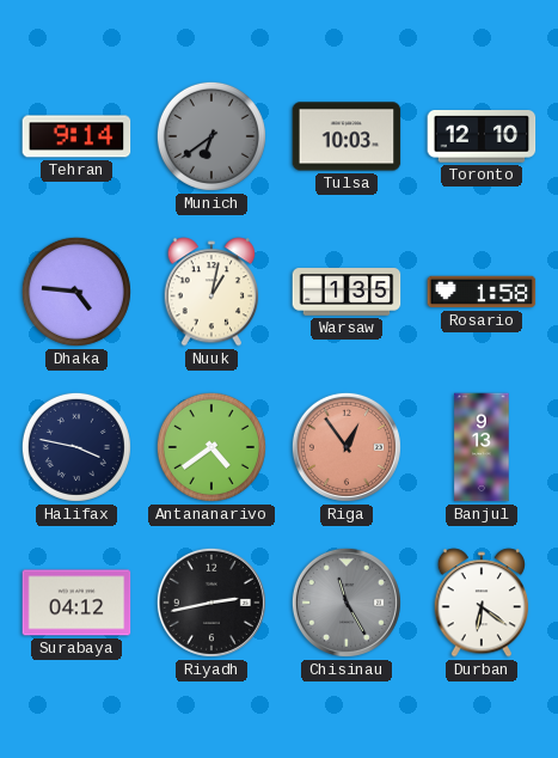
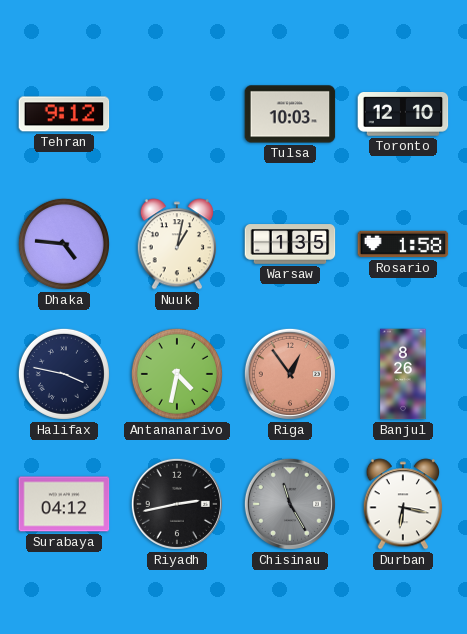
Tehran: 9:14 -> 9:12
Munich: 6:39 -> none
Antananarivo: 4:39 -> 4:32
Banjul: 9:13 -> 8:26
Durban: 6:21 -> 6:17
